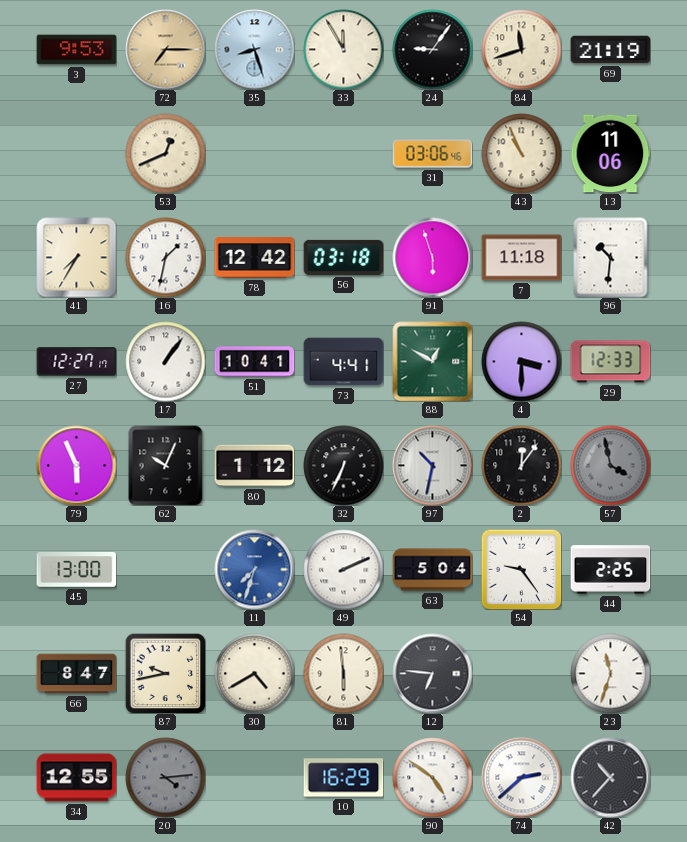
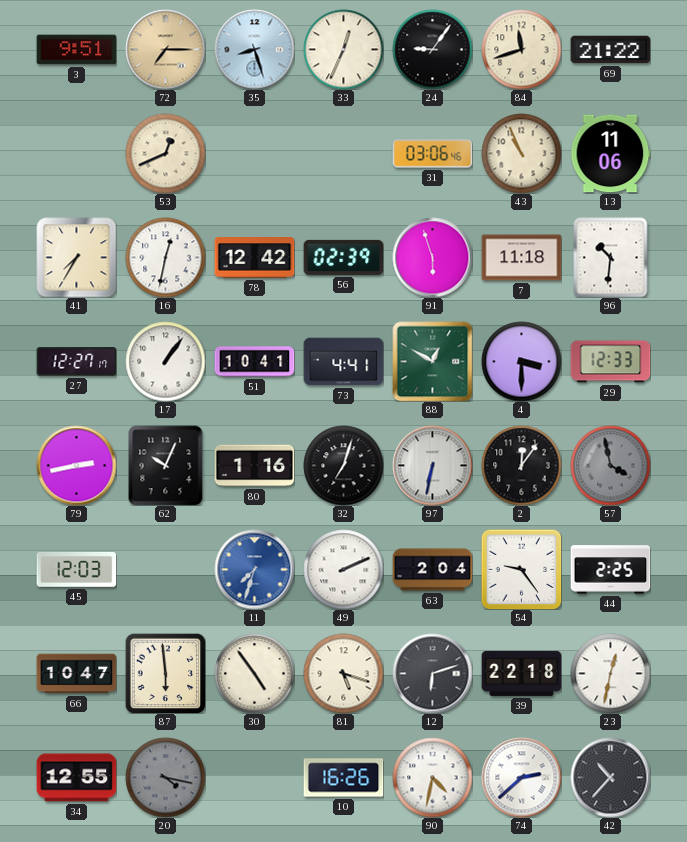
3: 9:53 -> 9:51
33: 11:55 -> 12:34
69: 21:19 -> 21:22
16: 1:32 -> 12:32
56: 03:18 -> 02:39
79: 5:56 -> 2:43
80: 1:12 -> 1:16
32: 6:34 -> 7:03
97: 10:32 -> 6:32
45: 13:00 -> 12:03
63: 5:04 -> 2:04
66: 8:47 -> 10:47
87: 9:43 -> 5:59
30: 4:40 -> 4:54
81: 5:59 -> 5:18
12: 6:46 -> 6:12
39: none -> 22:18
23: 11:33 -> 12:32
20: 4:14 -> 4:17
10: 16:29 -> 16:26
90: 4:51 -> 4:32
